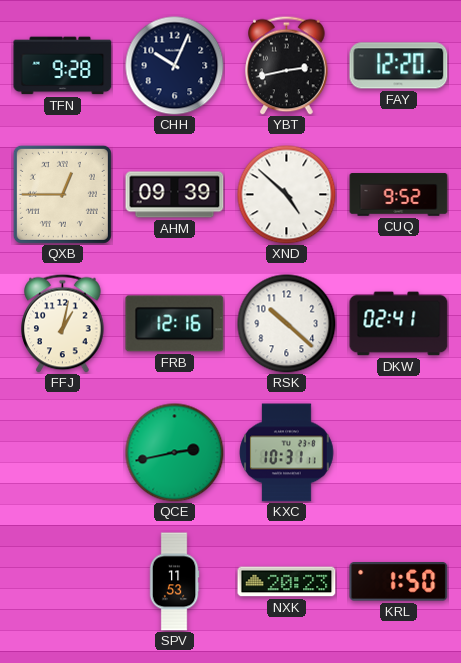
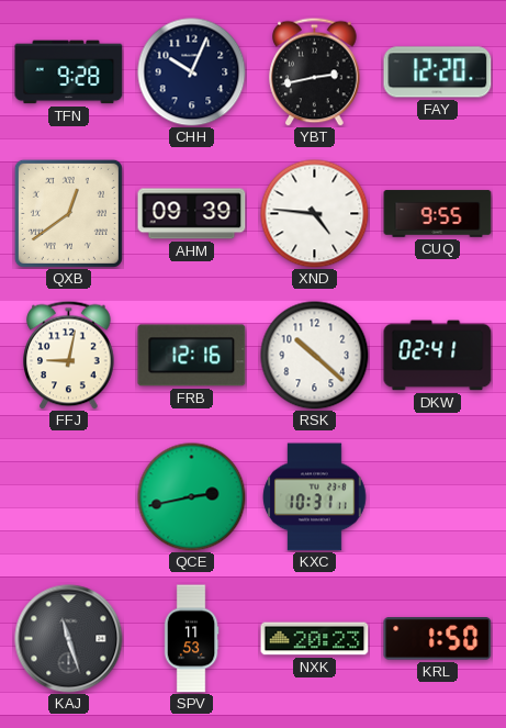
QXB: 12:45 -> 12:39
XND: 4:52 -> 4:46
CUQ: 9:52 -> 9:55
FFJ: 1:02 -> 9:02
KAJ: none -> 11:27
